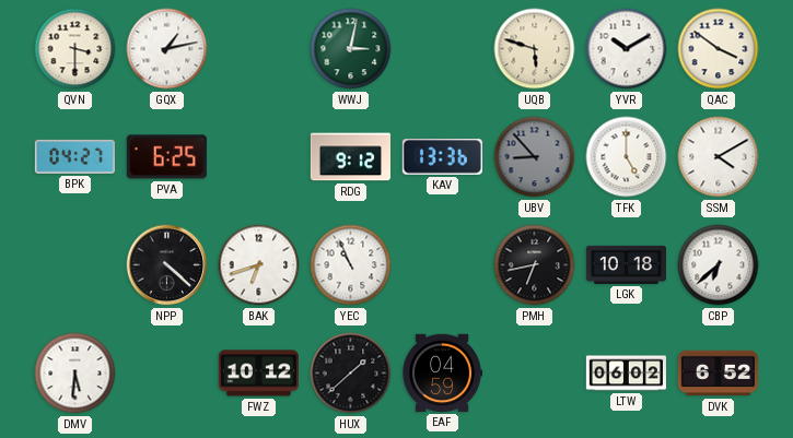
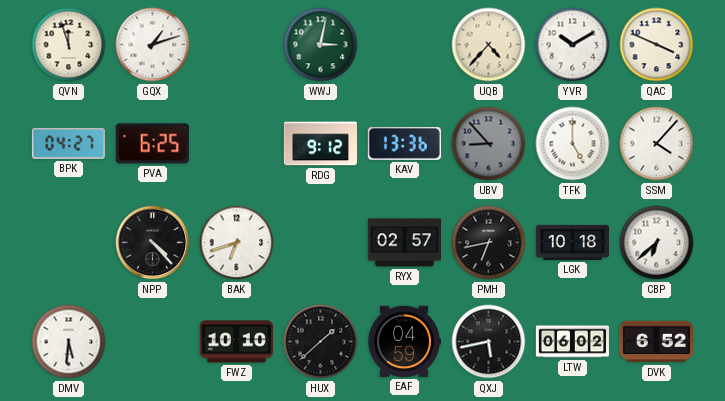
QVN: 3:30 -> 11:57
GQX: 1:13 -> 1:12
UQB: 5:48 -> 4:37
QAC: 3:51 -> 3:49
SSM: 4:10 -> 4:07
NPP: 4:22 -> 4:23
YEC: 10:56 -> none
RYX: none -> 02:57
FWZ: 10:12 -> 10:10
QXJ: none -> 5:43
